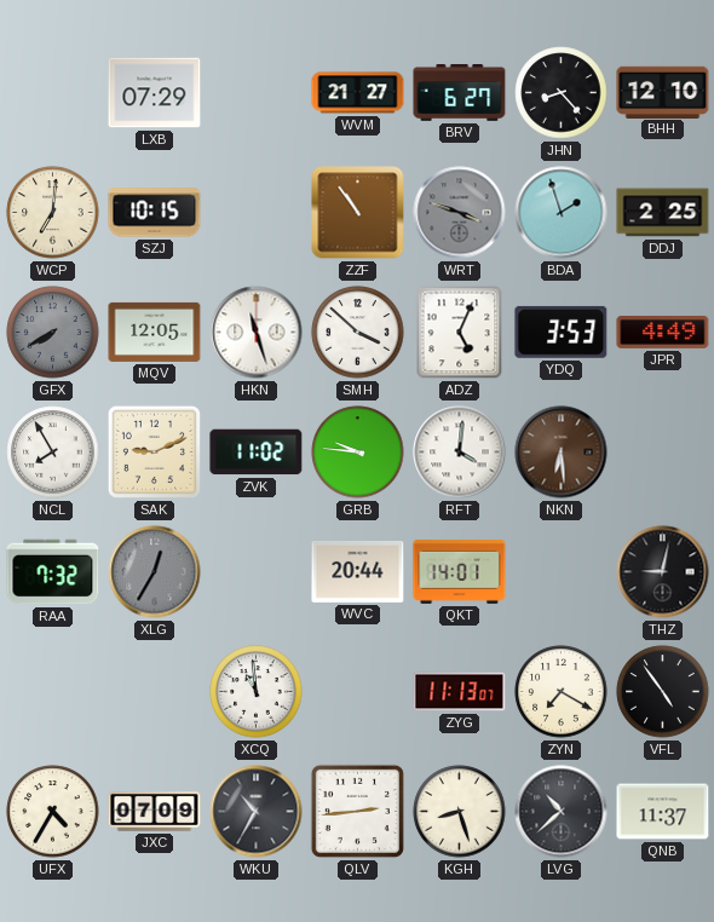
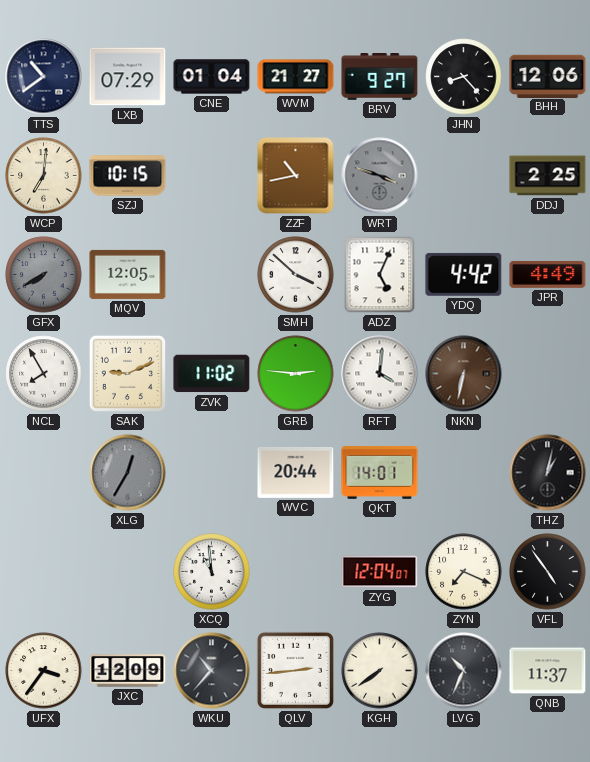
TTS: none -> 10:39
CNE: none -> 01:04
BRV: 6:27 -> 9:27
BHH: 12:10 -> 12:06
ZZF: 10:54 -> 10:43
BDA: 1:57 -> none
HKN: 11:27 -> none
YDQ: 3:53 -> 4:42
GRB: 9:46 -> 2:46
NKN: 6:29 -> 6:32
RAA: 7:32 -> none
THZ: 9:02 -> 1:02
ZYG: 11:13 -> 12:04
ZYN: 7:20 -> 7:19
UFX: 4:35 -> 3:36
JXC: 07:09 -> 12:09
WKU: 10:35 -> 10:37
KGH: 8:27 -> 7:39
LVG: 10:38 -> 10:34
